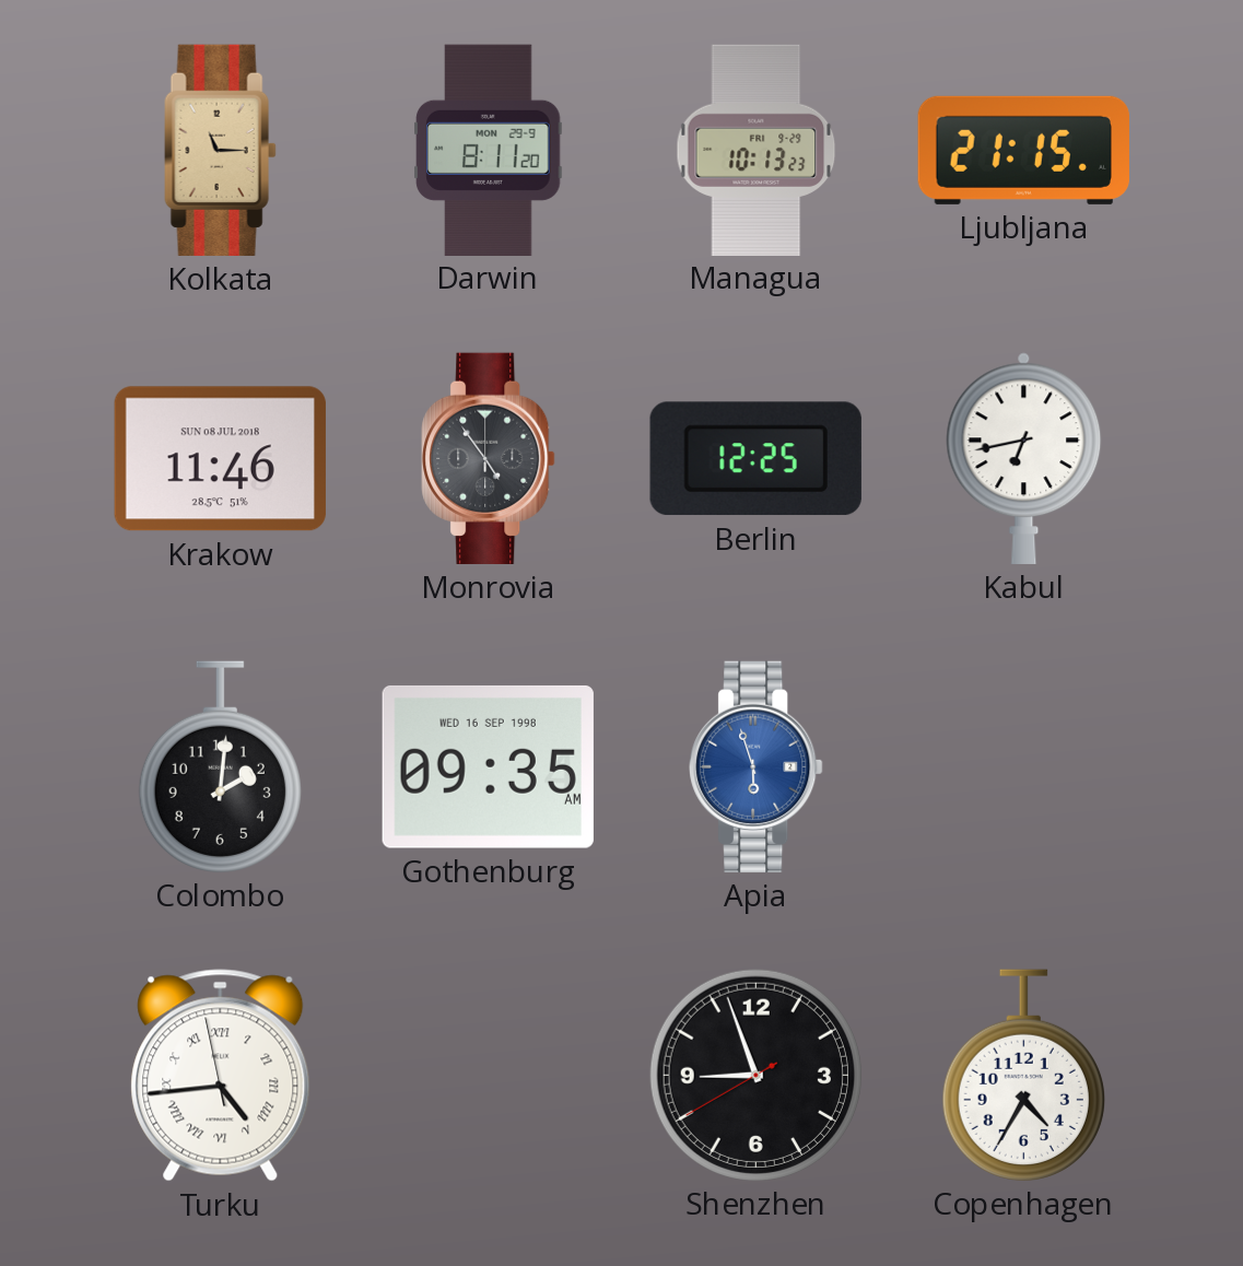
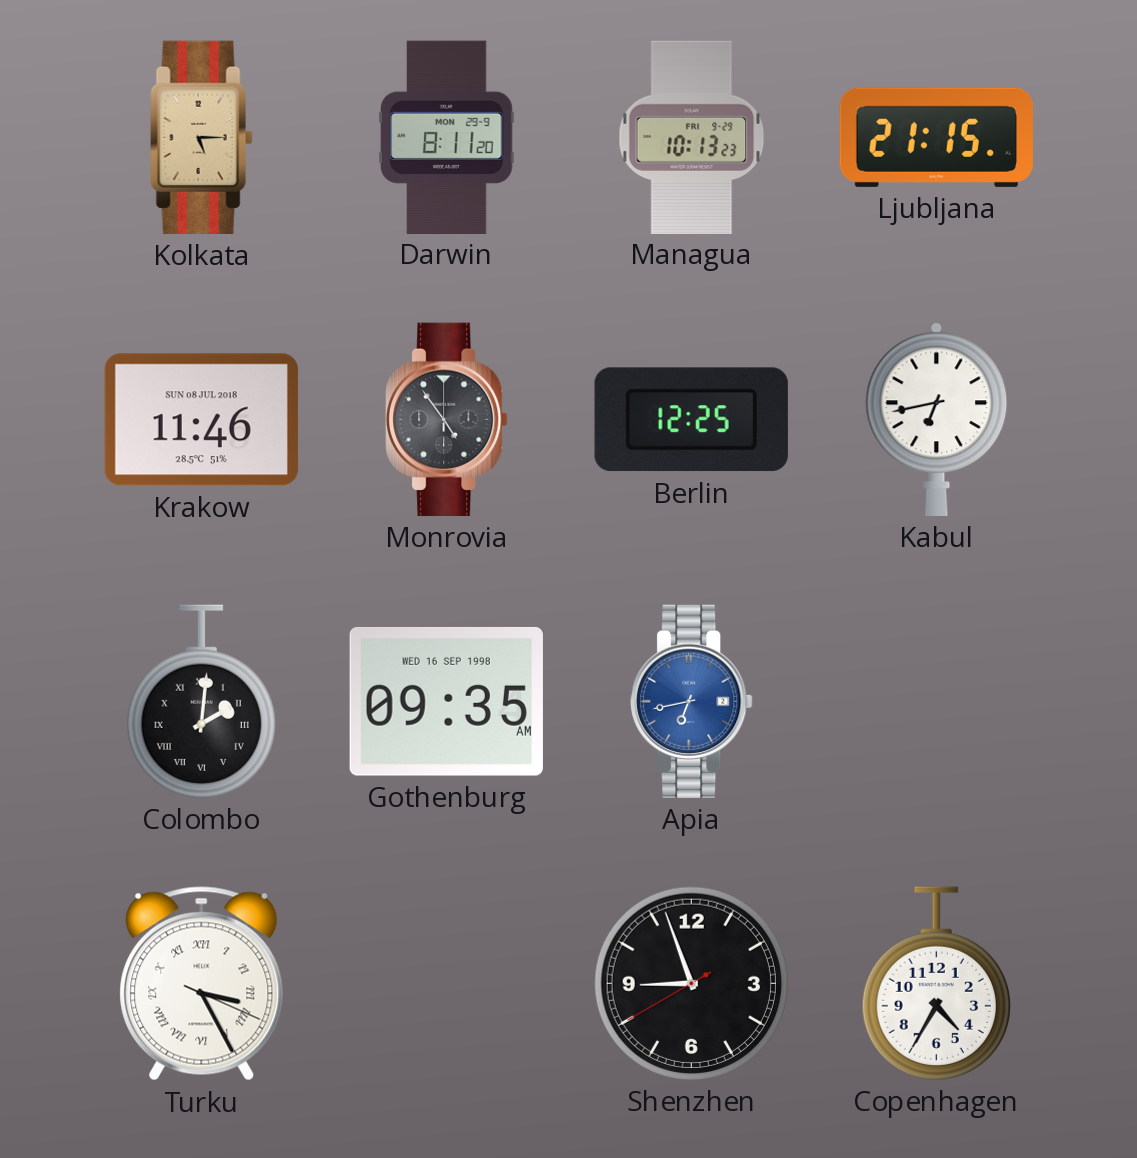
Kolkata: 11:15 -> 5:15
Colombo numerals: Arabic -> Roman
Apia: 5:57 -> 6:43
Turku: 4:43 -> 3:25
